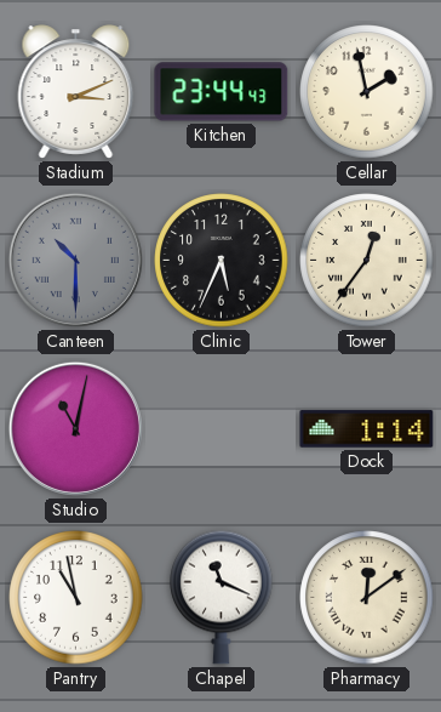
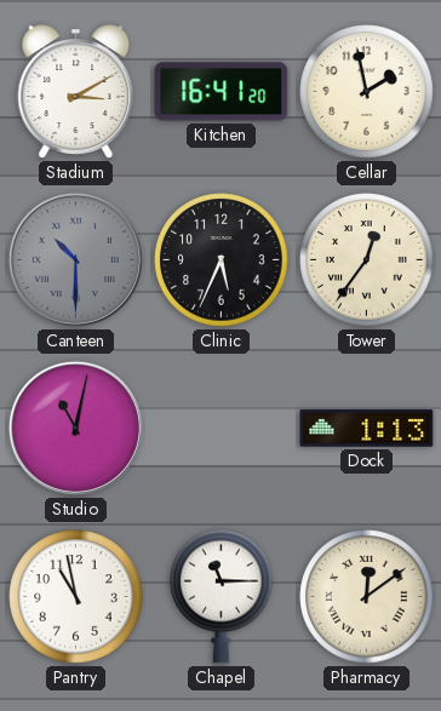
Stadium: 3:11 -> 3:10
Kitchen: 23:44 -> 16:41
Dock: 1:14 -> 1:13
Chapel: 11:19 -> 11:15
